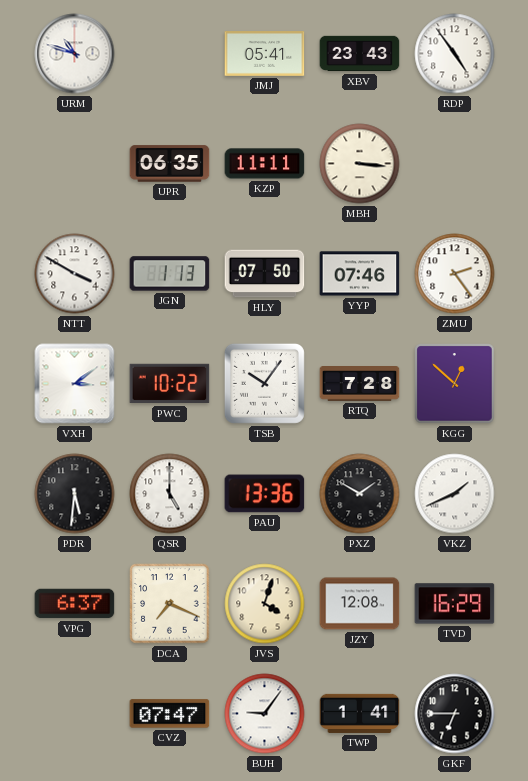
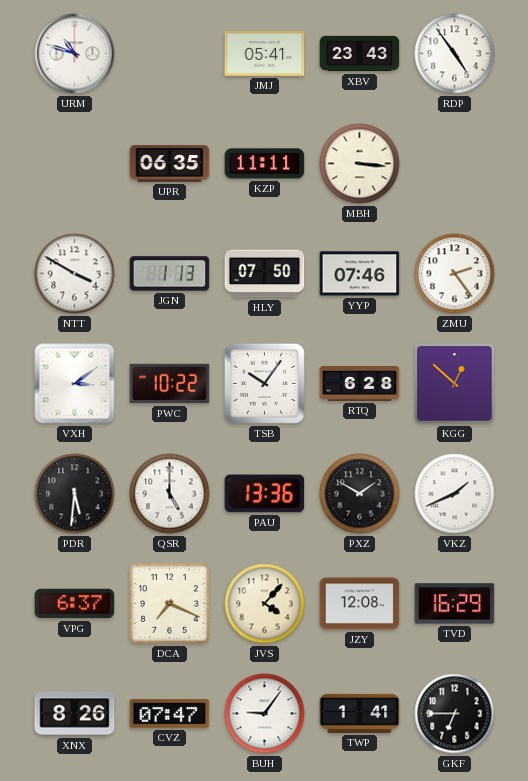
RTQ: 7:28 -> 6:28
JVS: 4:03 -> 4:07
XNX: none -> 8:26
